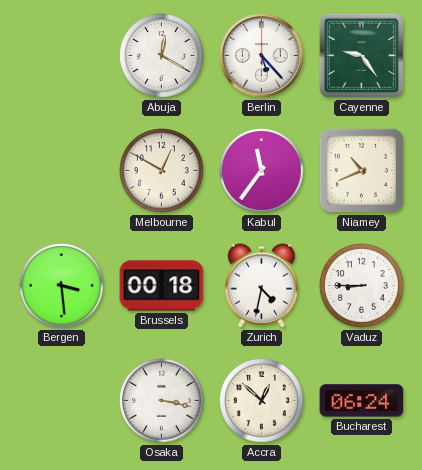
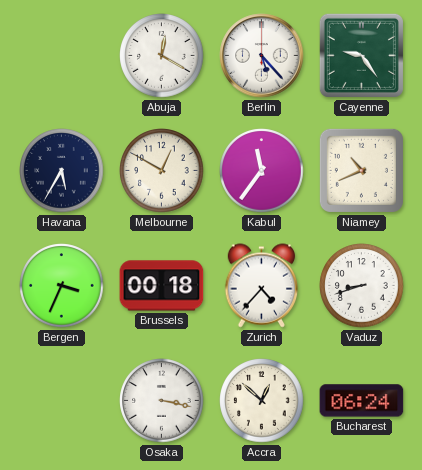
Havana: none -> 5:35
Bergen: 3:29 -> 3:34
Zurich: 4:32 -> 4:37
Vaduz: 8:45 -> 8:42
